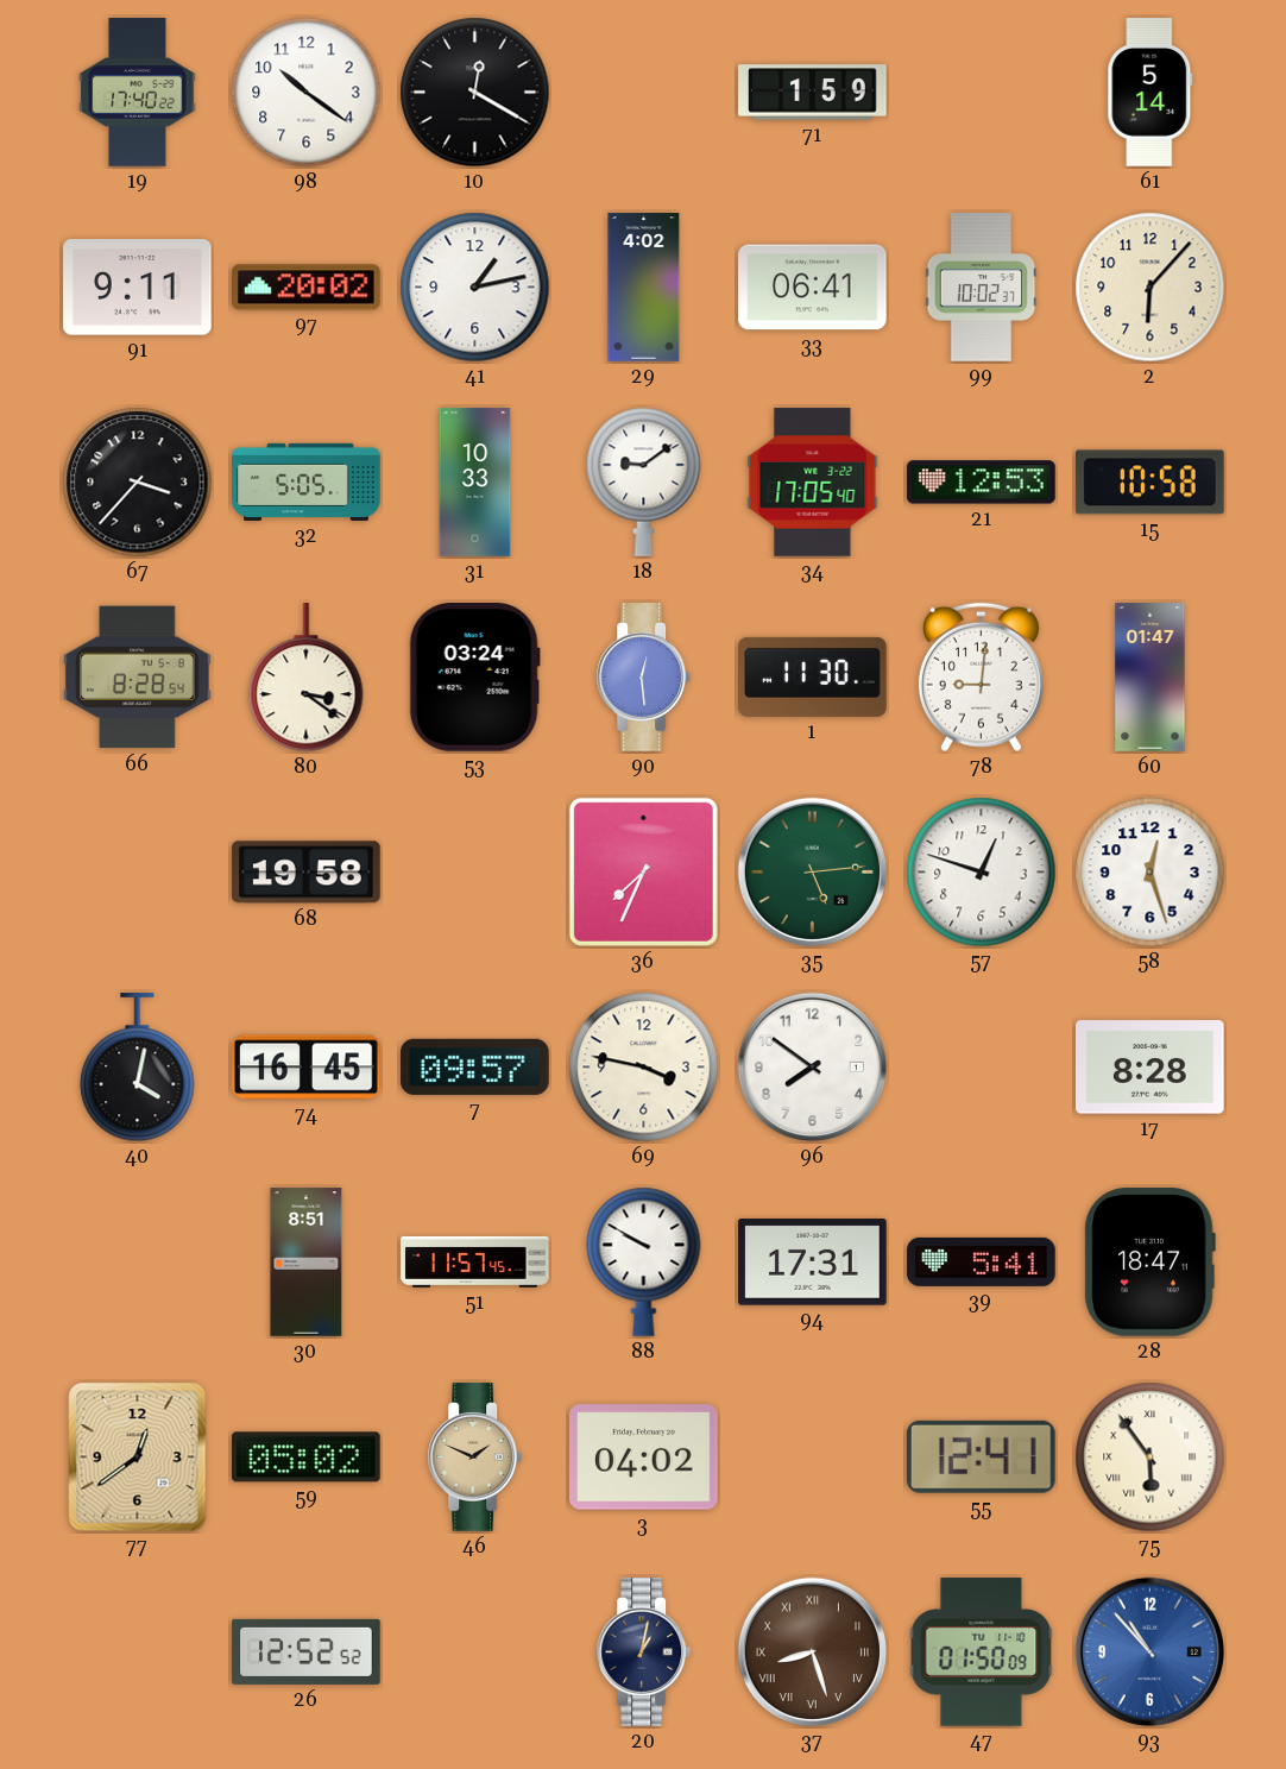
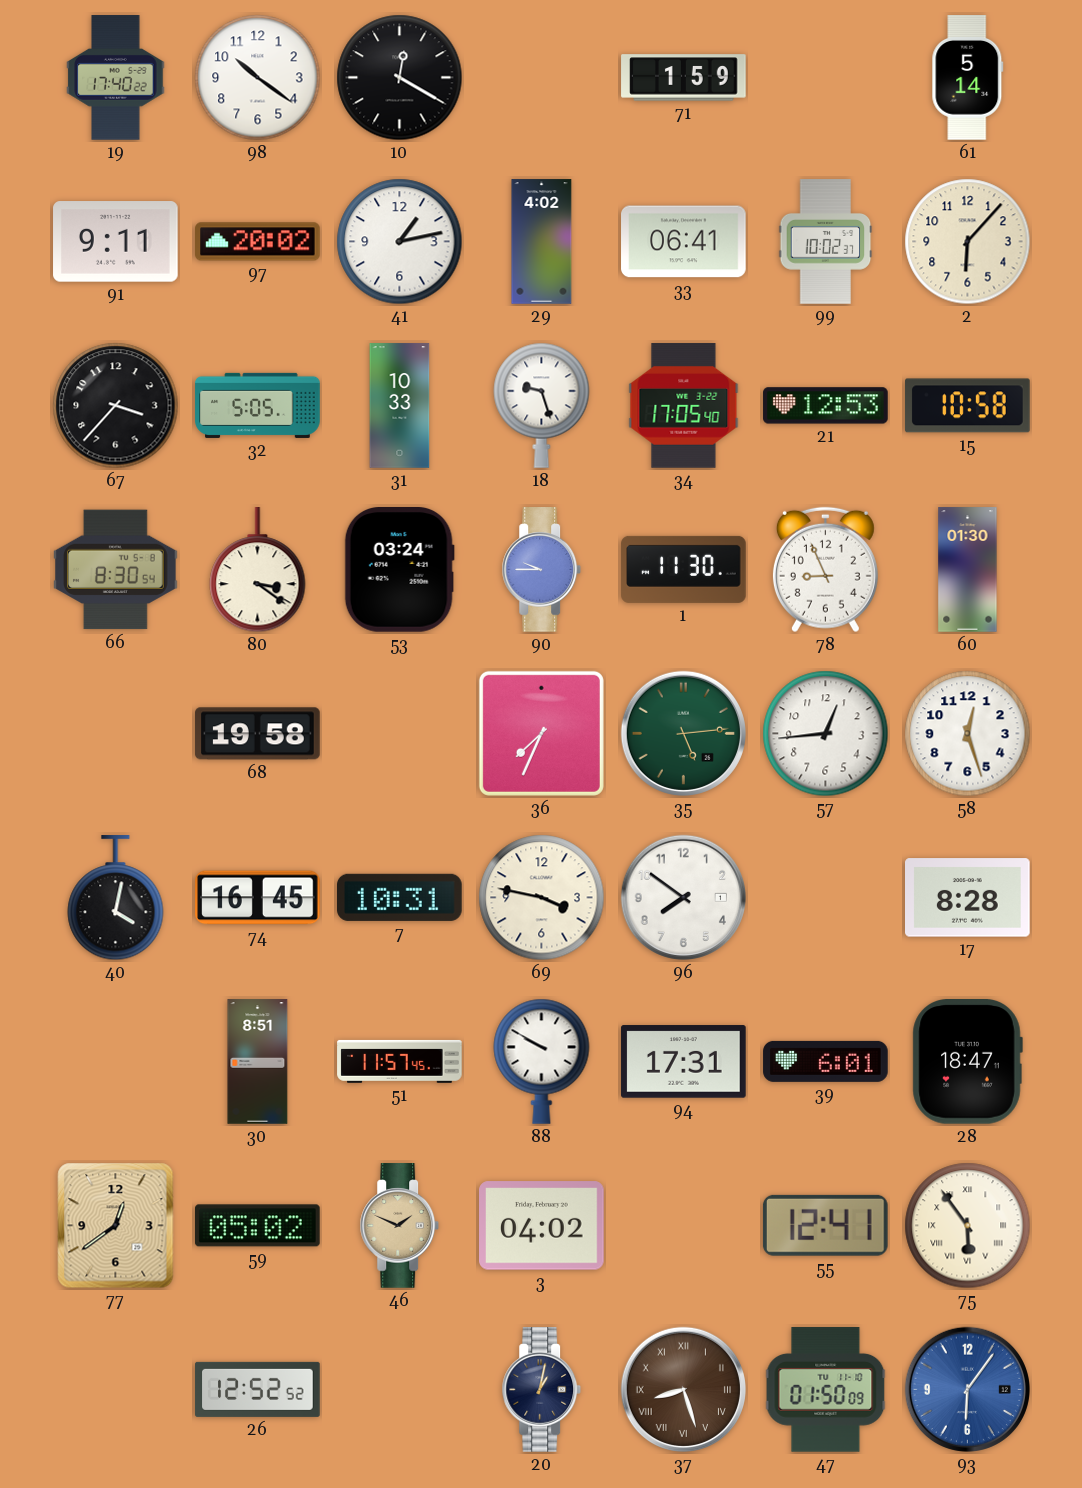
18: 9:09 -> 9:27
66: 8:28 -> 8:30
90: 12:29 -> 9:45
78: 9:01 -> 8:56
60: 01:47 -> 01:30
57: 12:48 -> 12:44
7: 09:57 -> 10:31
39: 5:41 -> 6:01
93: 10:53 -> 6:06
